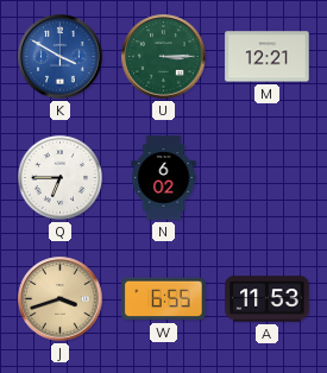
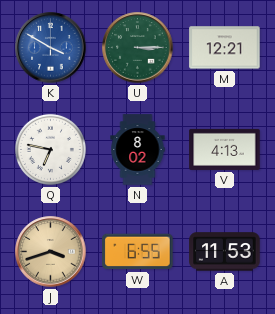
Q: 6:45 -> 6:47
N: 6:02 -> 8:02
V: none -> 4:13
